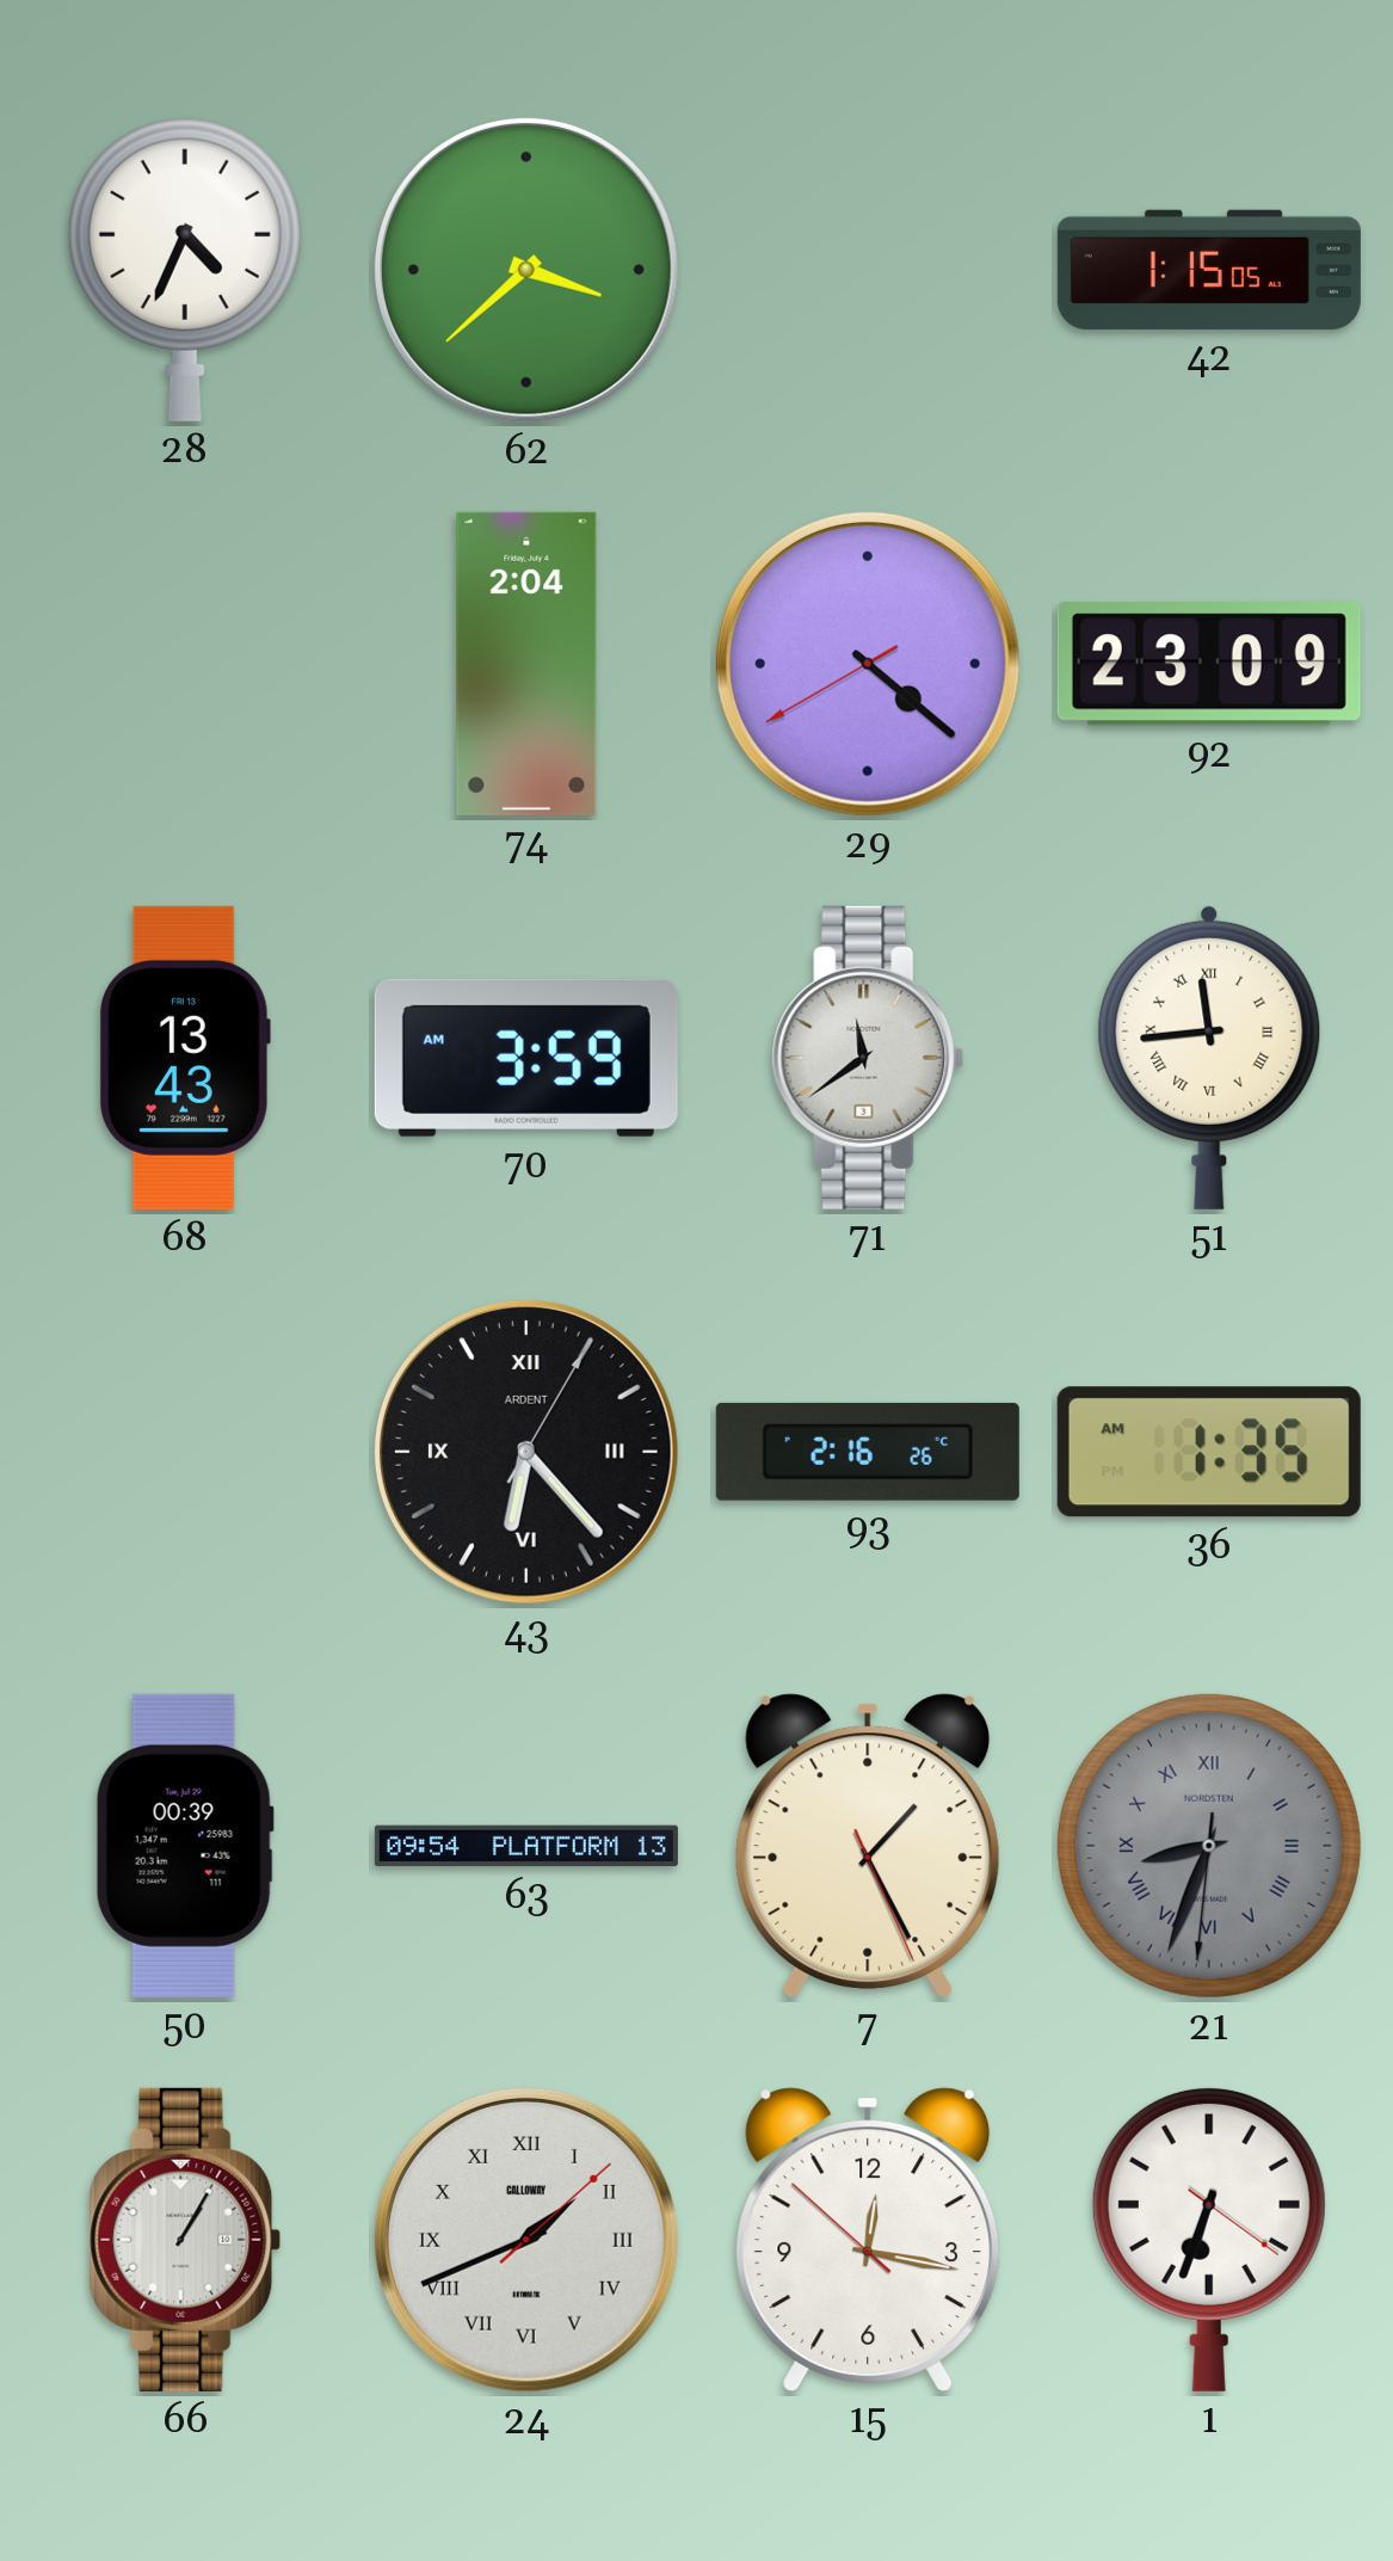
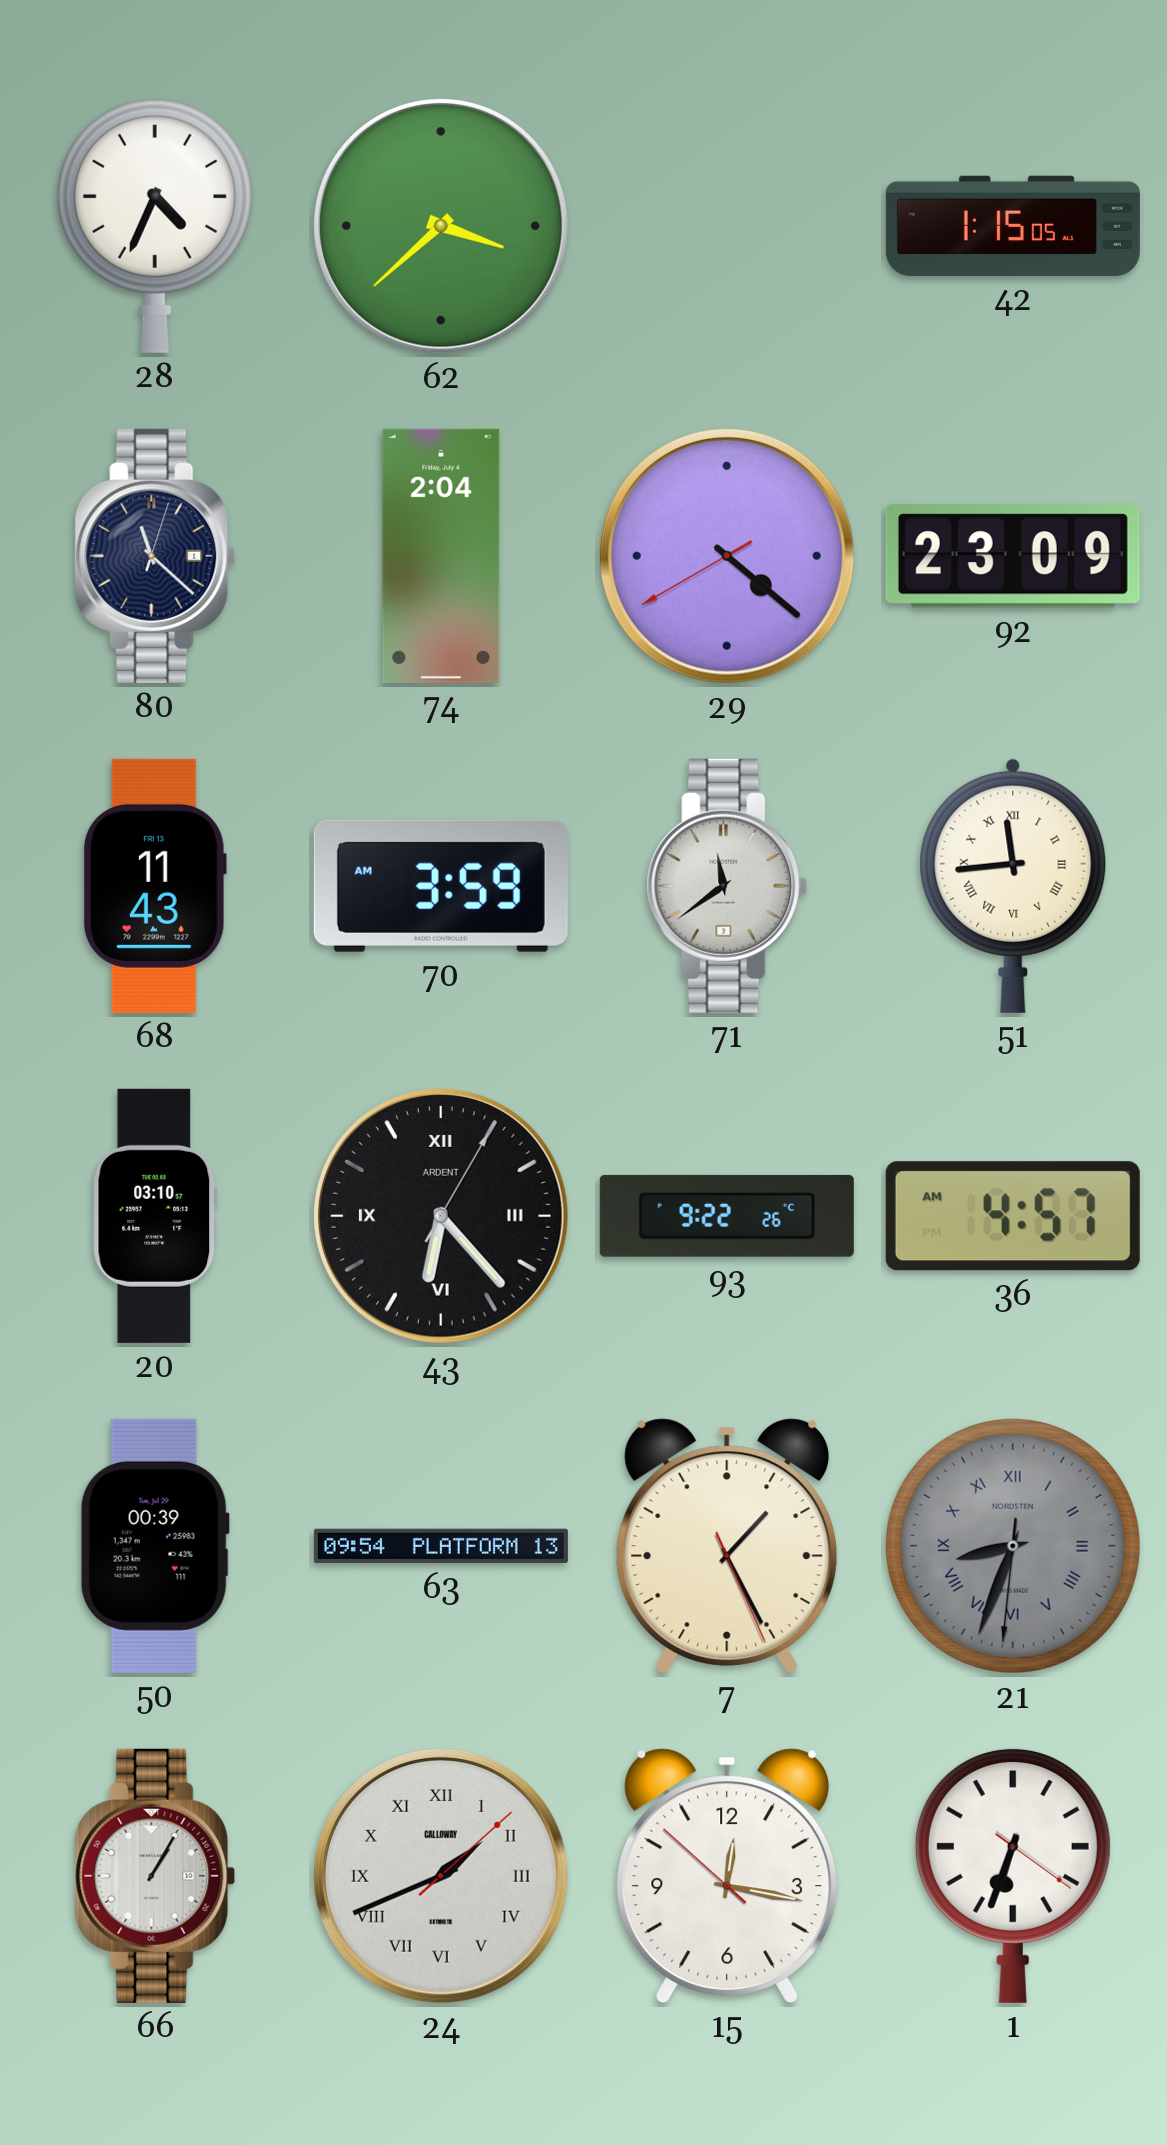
80: none -> 11:22
68: 13:43 -> 11:43
20: none -> 03:10
93: 2:16 -> 9:22
36: 1:35 -> 4:57
